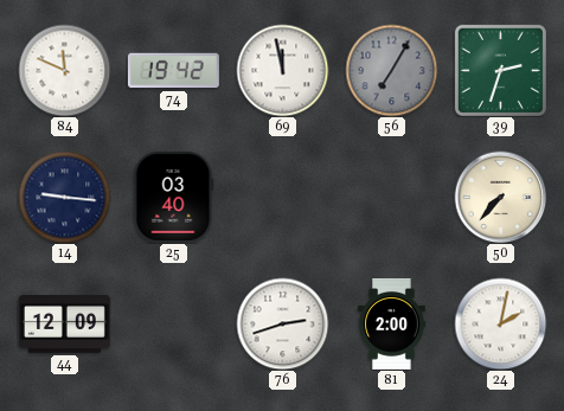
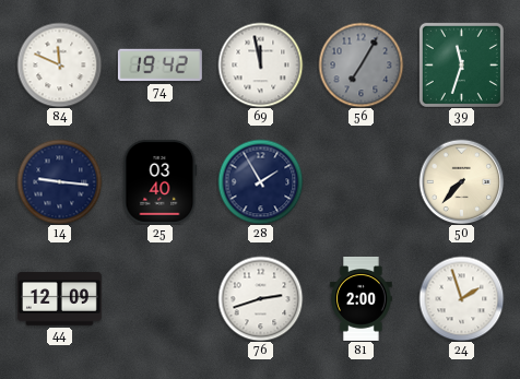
39: 2:33 -> 11:33
28: none -> 1:55
24: 2:02 -> 1:57
